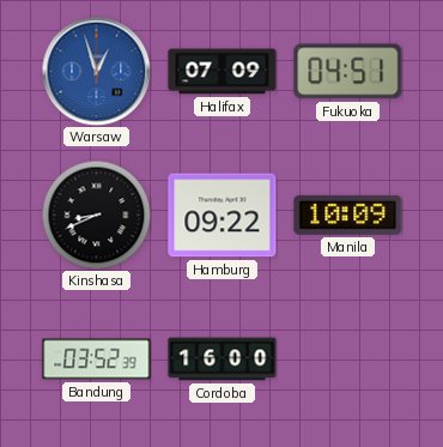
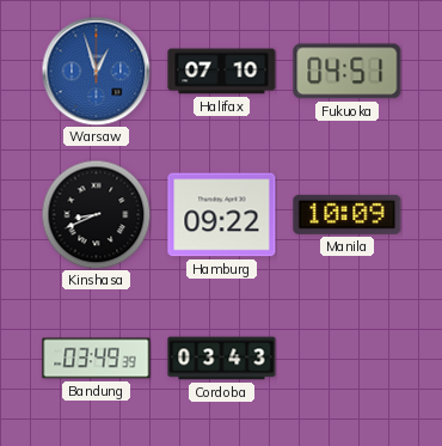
Halifax: 07:09 -> 07:10
Bandung: 03:52 -> 03:49
Cordoba: 16:00 -> 03:43
